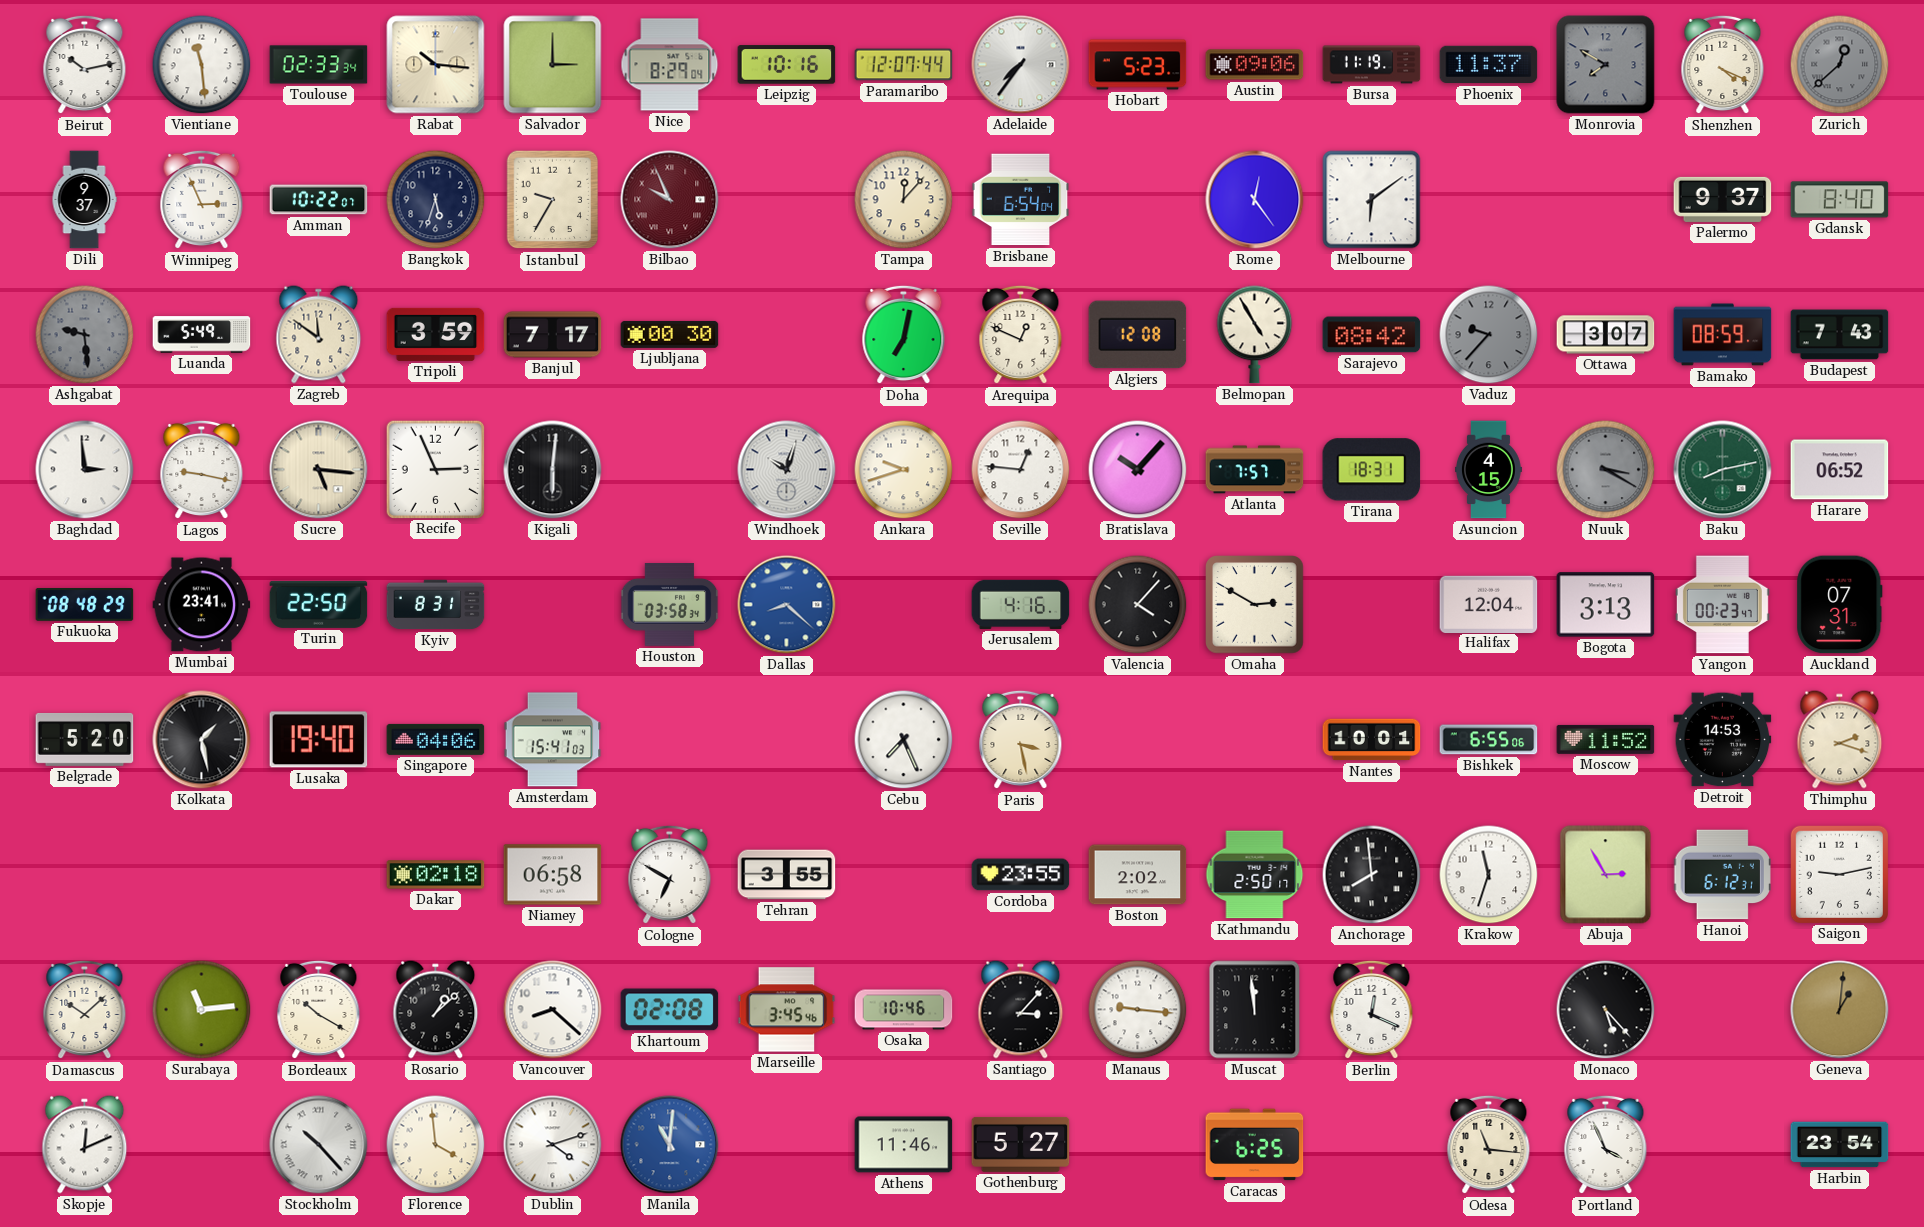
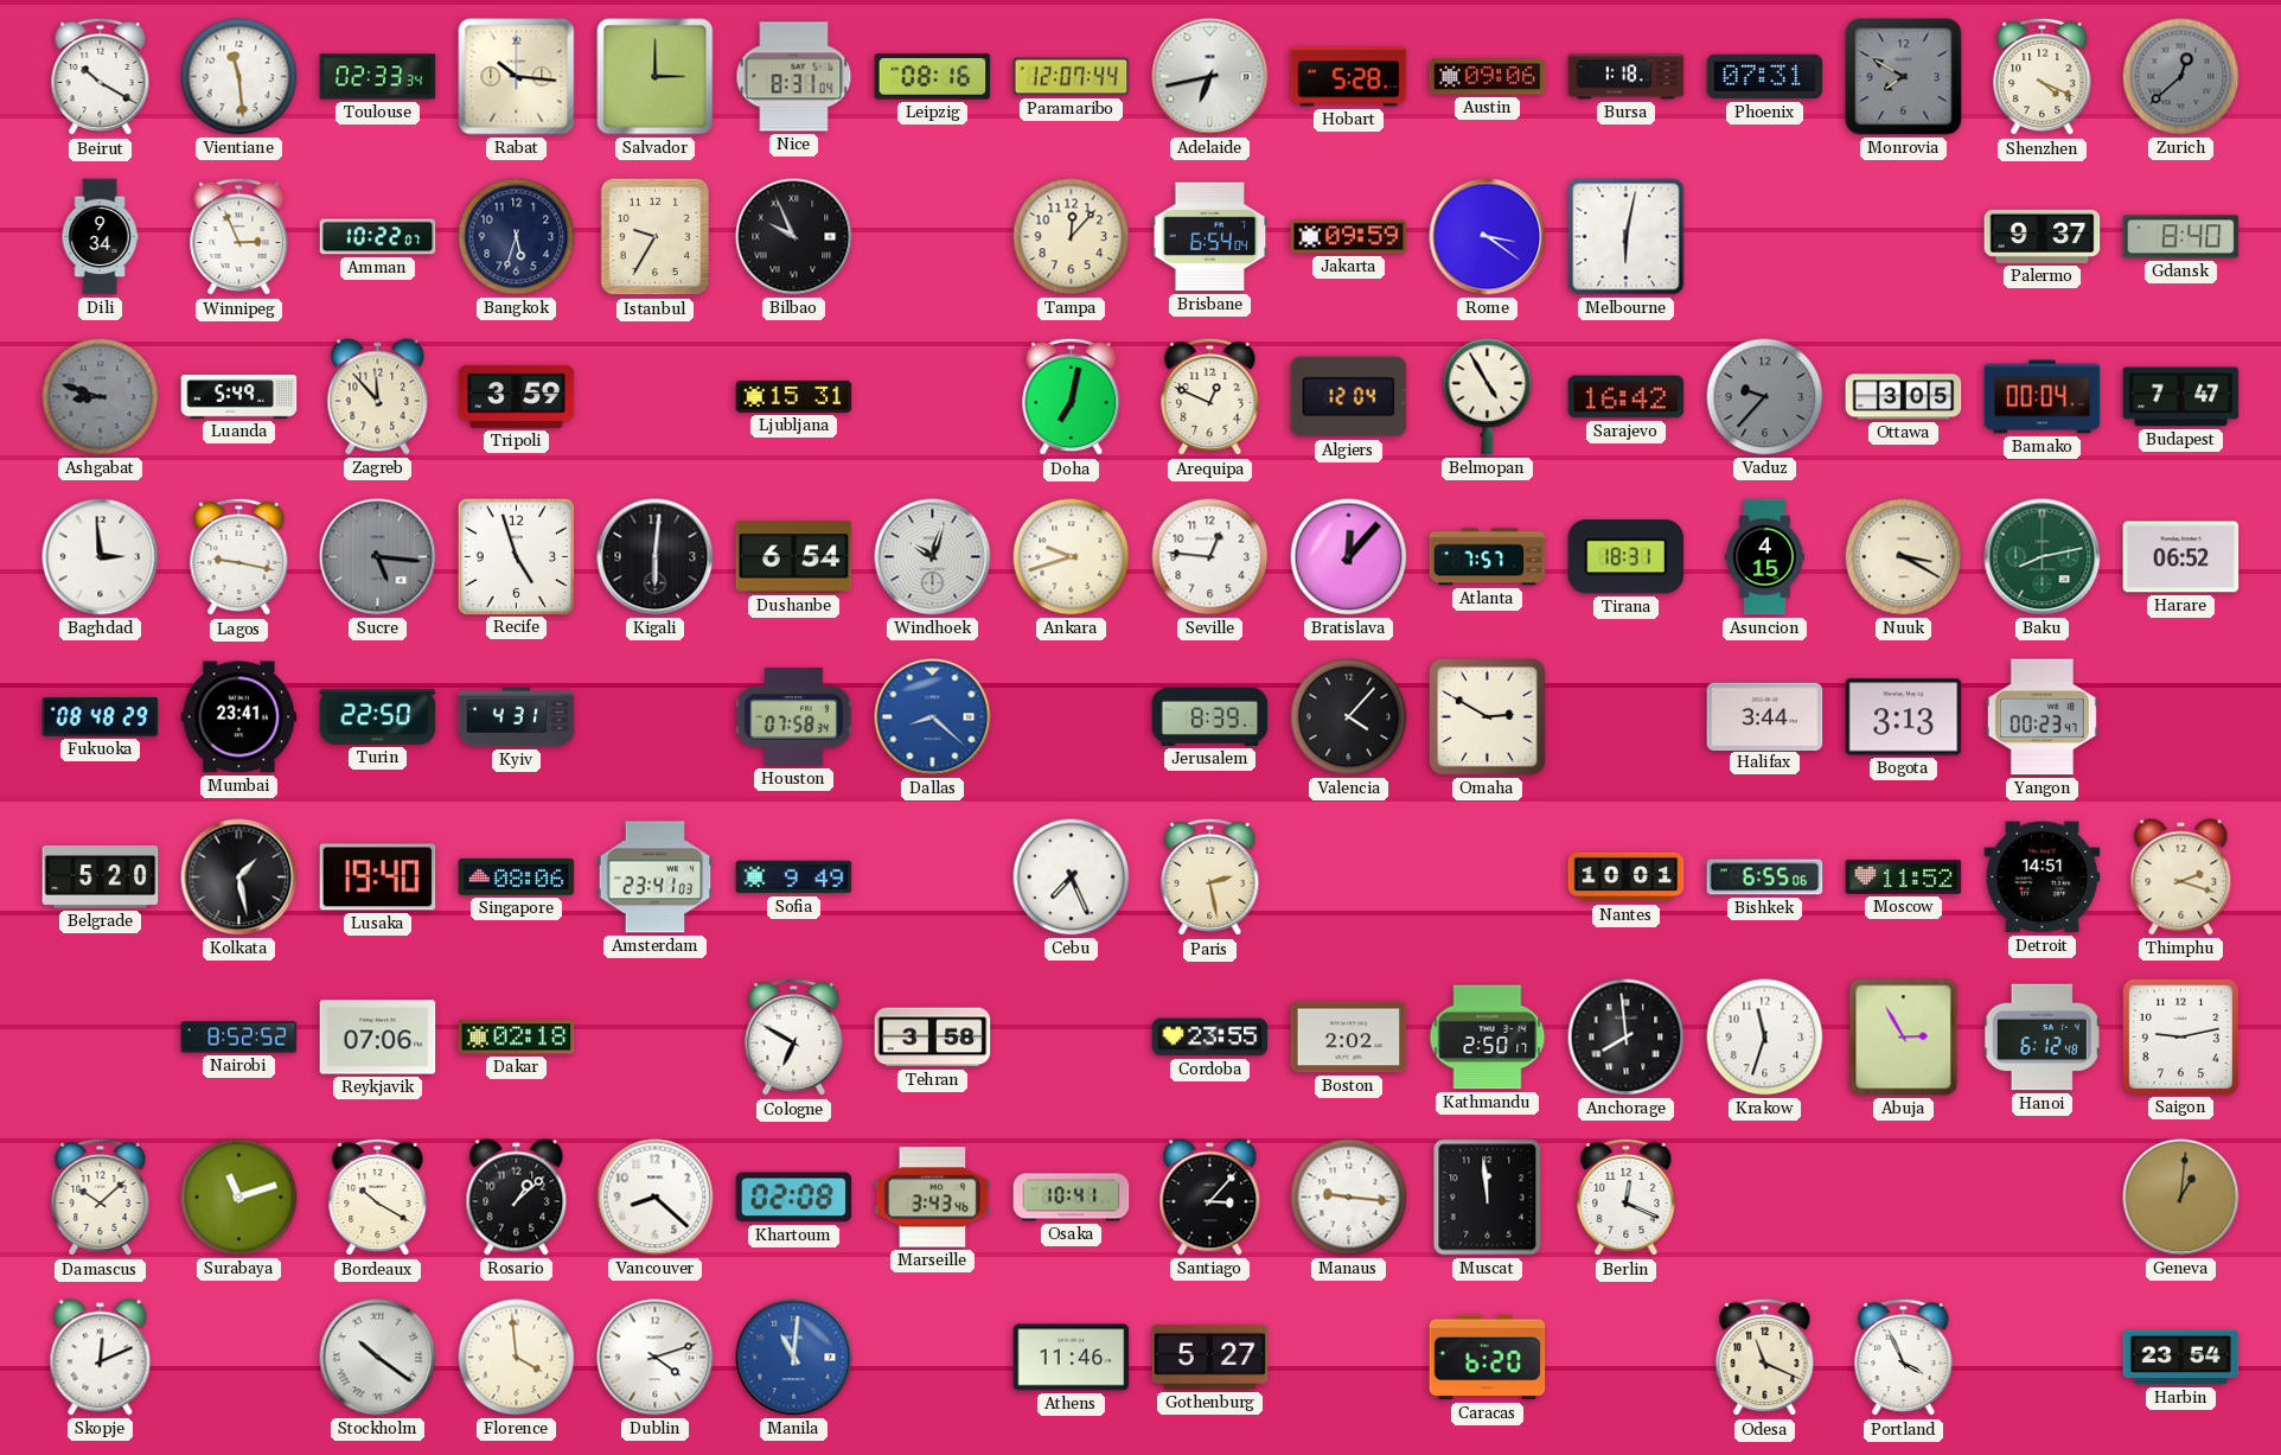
Beirut: 10:13 -> 10:20
Nice: 8:29 -> 8:31
Leipzig: 10:16 -> 08:16
Adelaide: 7:36 -> 6:43
Hobart: 5:23 -> 5:28
Bursa: 11:19 -> 1:18
Phoenix: 11:37 -> 07:31
Dili: 9:37 -> 9:34
Bilbao dial: burgundy -> black
Jakarta: none -> 09:59
Rome: 12:24 -> 3:21
Melbourne: 6:09 -> 6:02
Ashgabat: 9:29 -> 8:48
Zagreb: 11:51 -> 11:53
Banjul: 7:17 -> none
Ljubljana: 00:30 -> 15:31
Algiers: 12:08 -> 12:04
Sarajevo: 08:42 -> 16:42
Ottawa: 3:07 -> 3:05
Bamako: 08:59 -> 00:04
Budapest: 7:43 -> 7:47
Sucre dial: cream -> grey
Recife: 2:56 -> 4:57
Dushanbe: none -> 6:54
Bratislava: 10:07 -> 12:07
Nuuk dial: grey -> cream
Kyiv: 8:31 -> 4:31
Houston: 03:58 -> 07:58
Jerusalem: 4:16 -> 8:39
Halifax: 12:04 -> 3:44
Auckland: 07:31 -> none
Singapore: 04:06 -> 08:06
Amsterdam: 15:41 -> 23:41
Sofia: none -> 9:49
Paris: 3:28 -> 2:28
Detroit: 14:53 -> 14:51
Nairobi: none -> 8:52
Reykjavik: none -> 07:06
Niamey: 06:58 -> none
Tehran: 3:55 -> 3:58
Hanoi: 6:12:31 -> 6:12:48
Surabaya: 11:14 -> 11:12
Marseille: 3:45 -> 3:43
Osaka: 10:46 -> 10:41
Monaco: 5:23 -> none
Stockholm: 10:23 -> 10:21
Caracas: 6:25 -> 6:20
Odesa: 11:16 -> 11:19
